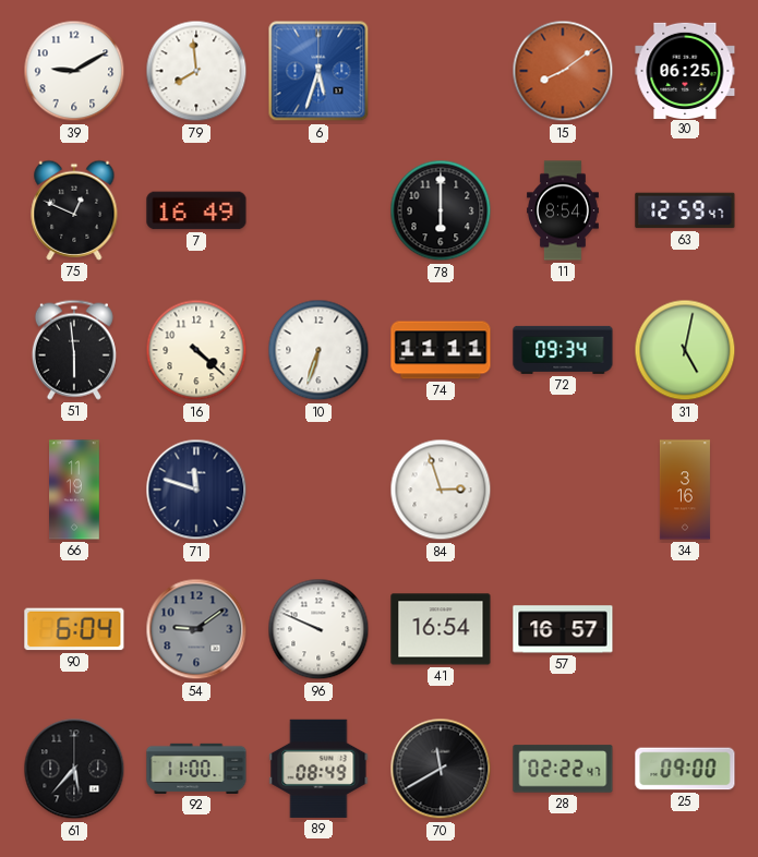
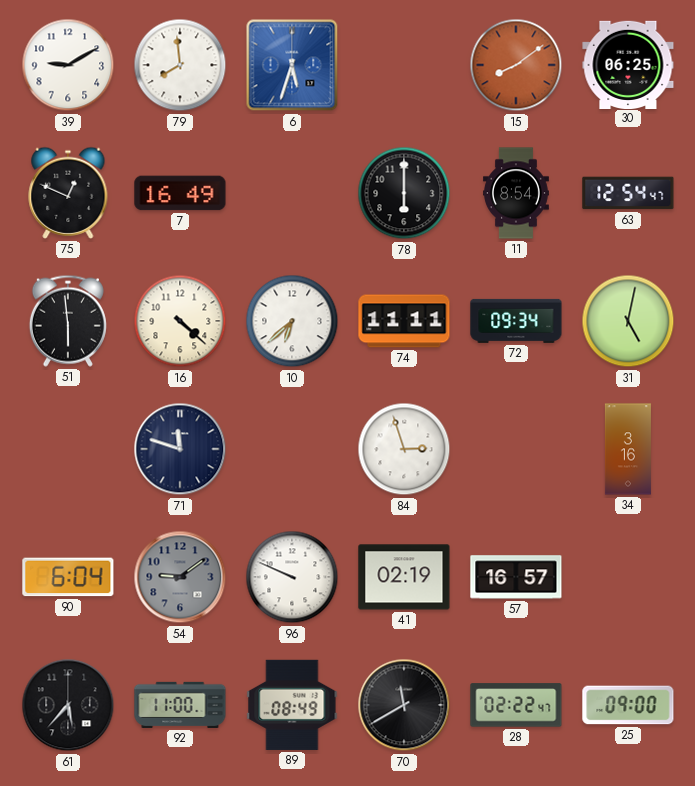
63: 12:59 -> 12:54
10: 6:33 -> 6:38
66: 11:19 -> none
41: 16:54 -> 02:19
